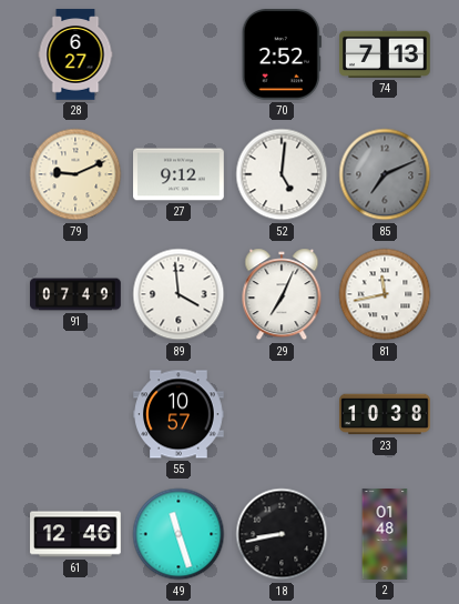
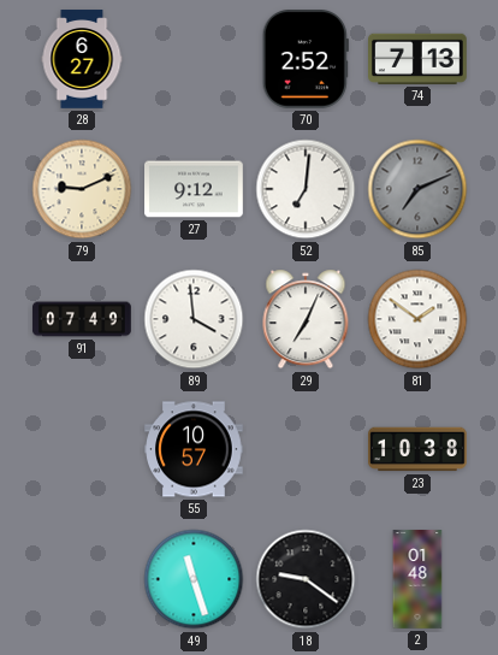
52: 5:01 -> 7:01
81: 11:43 -> 1:51
61: 12:46 -> none
18: 8:43 -> 9:21
